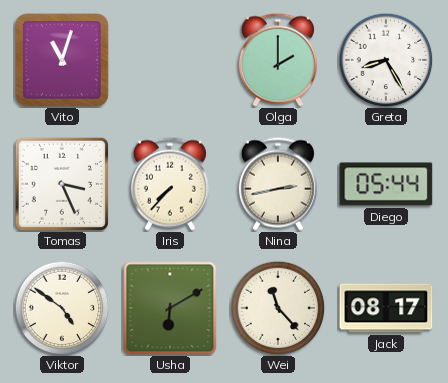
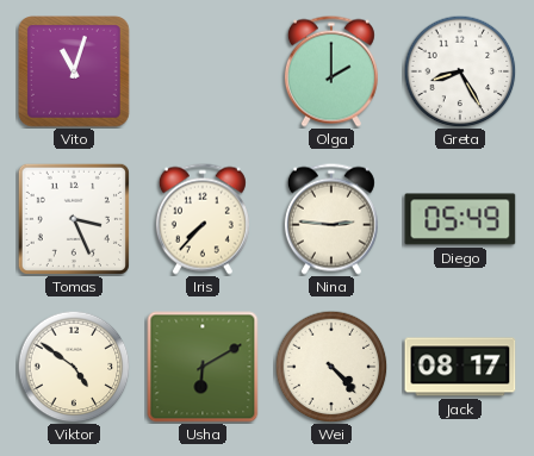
Nina: 2:43 -> 2:46
Diego: 05:44 -> 05:49
Wei: 11:23 -> 4:23
